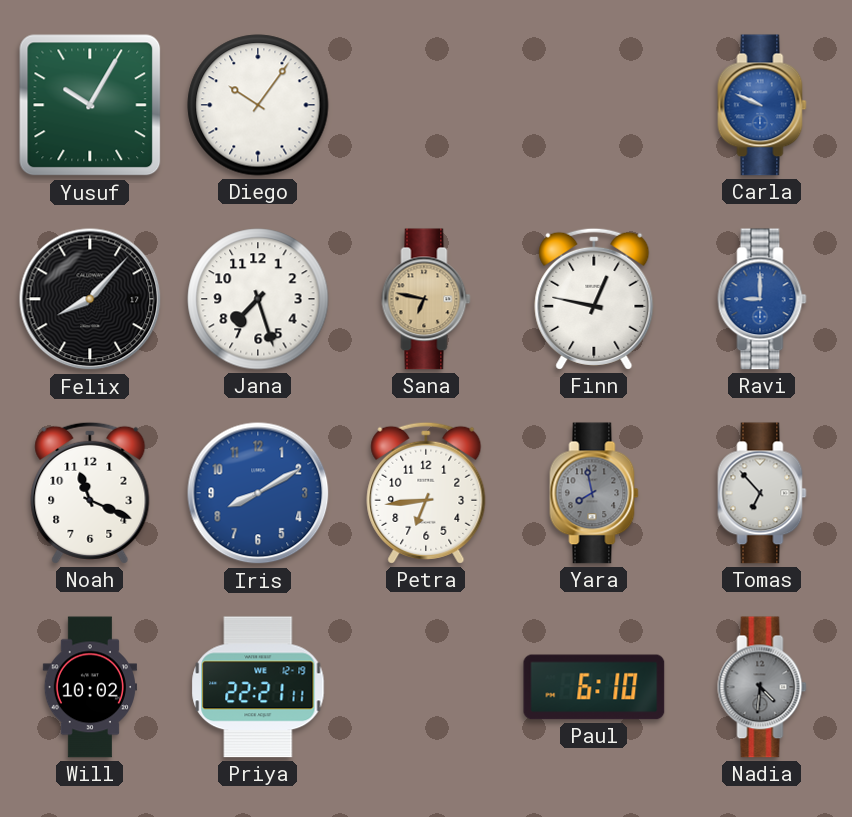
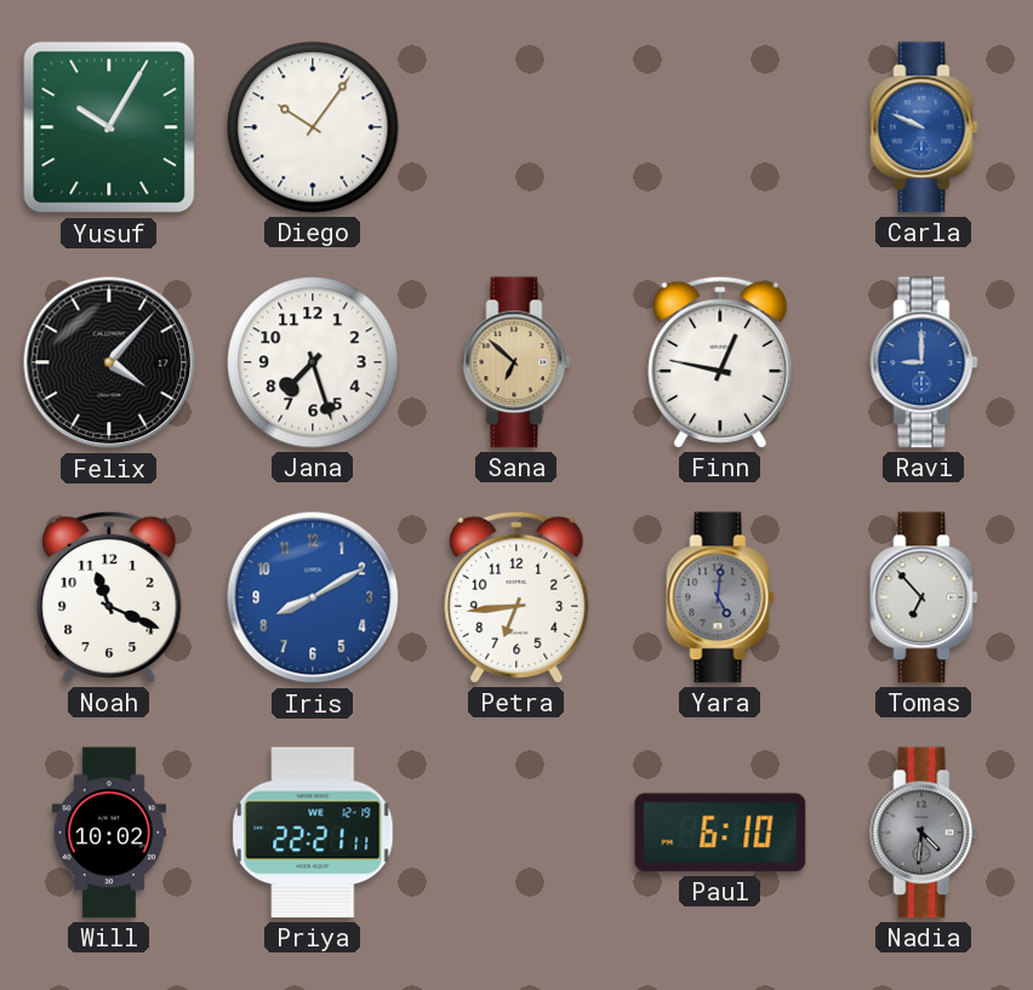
Felix: 8:07 -> 4:07
Sana: 6:47 -> 6:52
Yara: 7:58 -> 5:01
